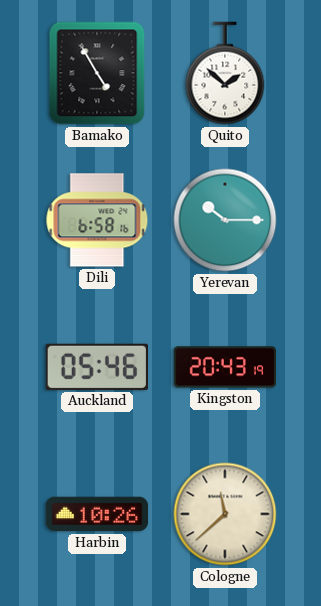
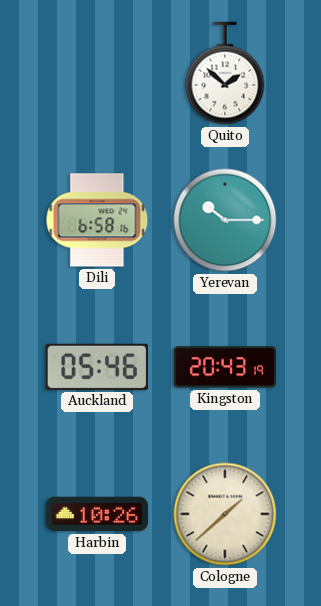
Bamako: 4:55 -> none
Cologne: 11:38 -> 1:38
